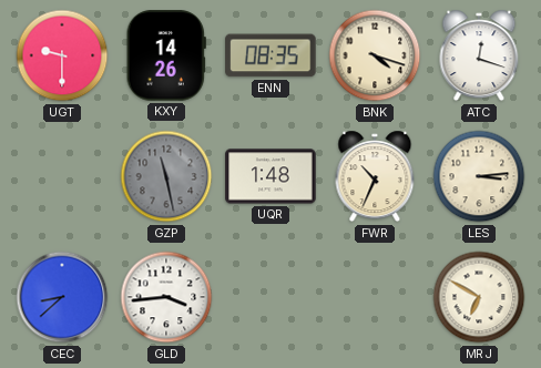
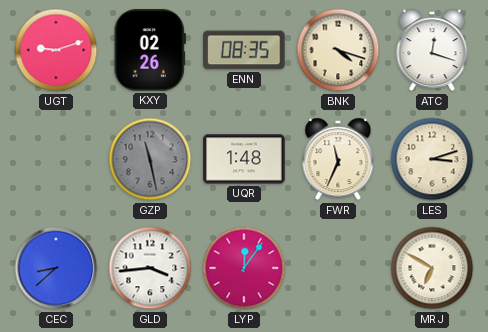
UGT: 9:30 -> 9:12
KXY: 14:26 -> 02:26
FWR: 10:34 -> 11:34
LES: 3:14 -> 3:12
LYP: none -> 12:06
